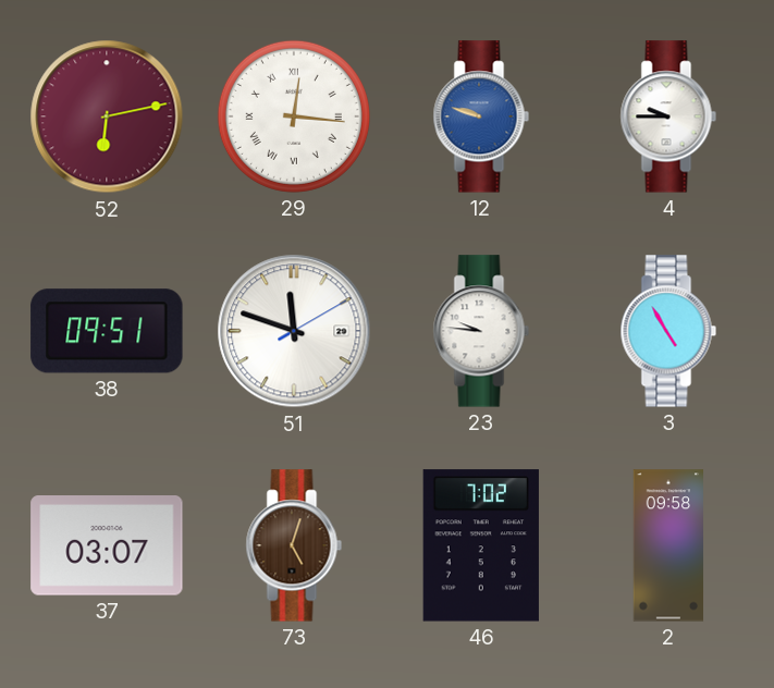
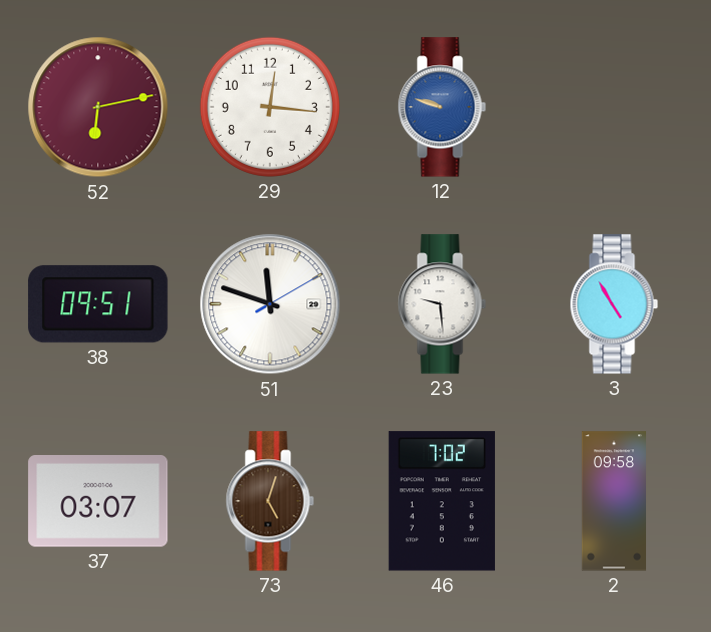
29 numerals: Roman -> Arabic
4: 9:45 -> none
23: 9:46 -> 9:29
